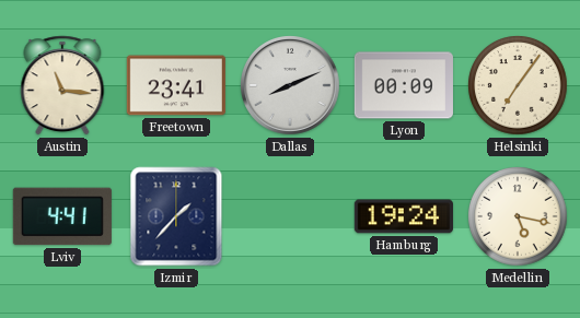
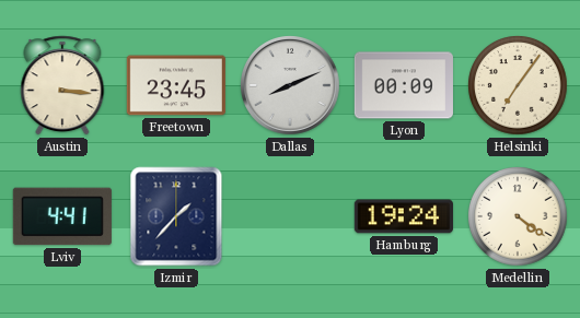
Austin: 11:16 -> 3:16
Freetown: 23:41 -> 23:45
Medellin: 5:17 -> 4:21
